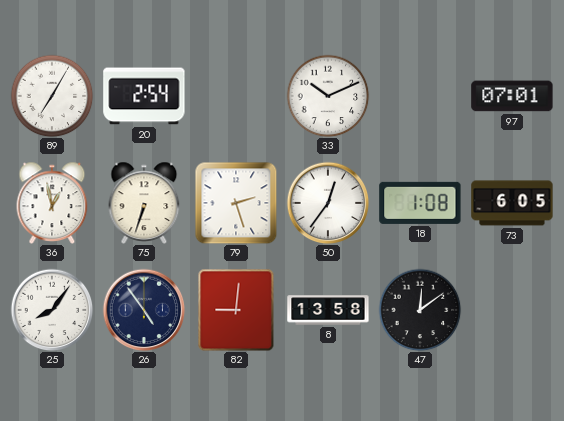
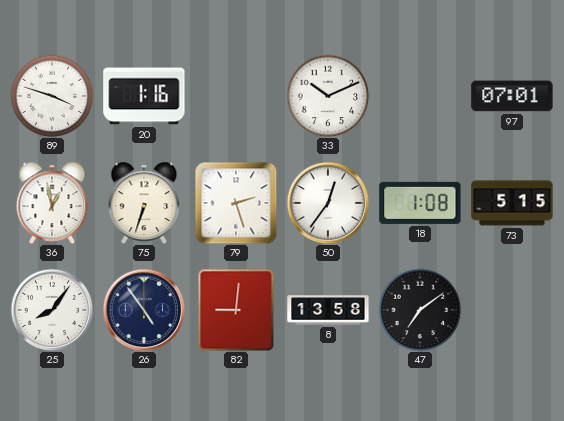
89: 7:05 -> 3:48
20: 2:54 -> 1:16
73: 6:05 -> 5:15
47: 12:09 -> 7:09
